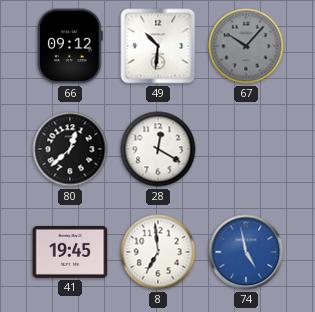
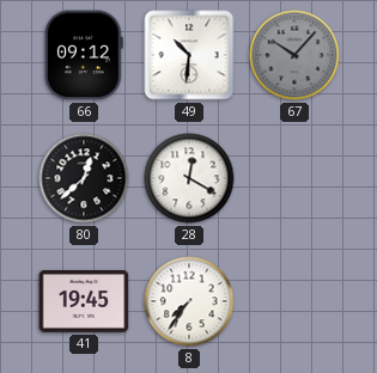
8: 6:59 -> 7:36
74: 4:58 -> none
